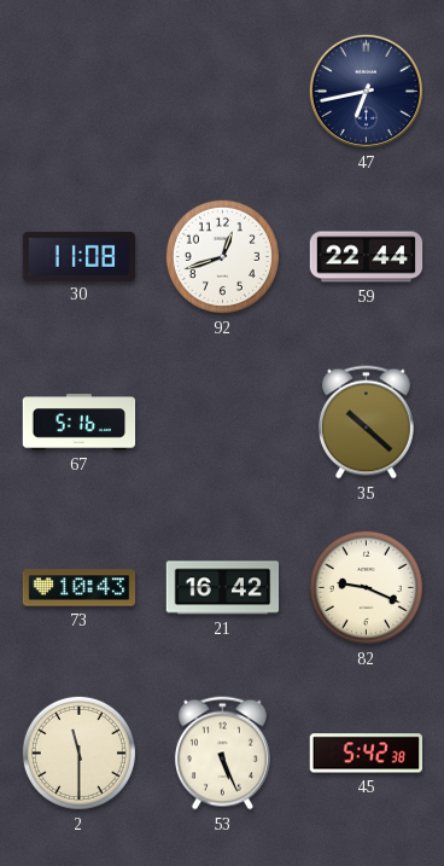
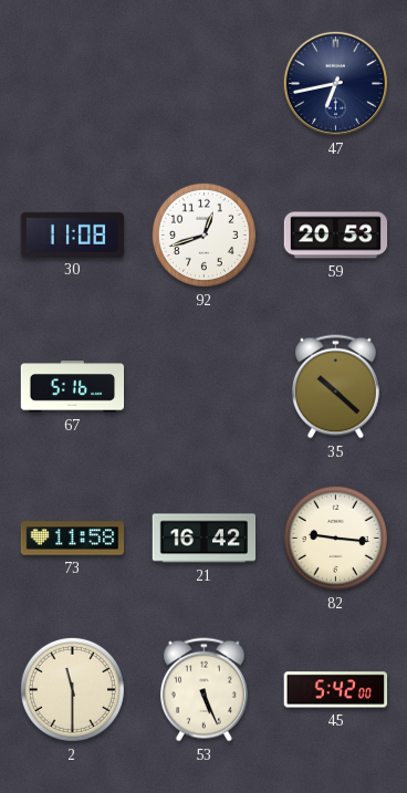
59: 22:44 -> 20:53
73: 10:43 -> 11:58
82: 9:19 -> 9:16
45: 5:42:38 -> 5:42:00
